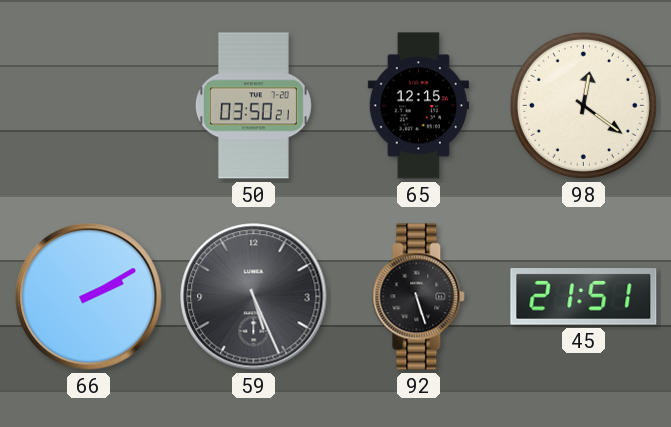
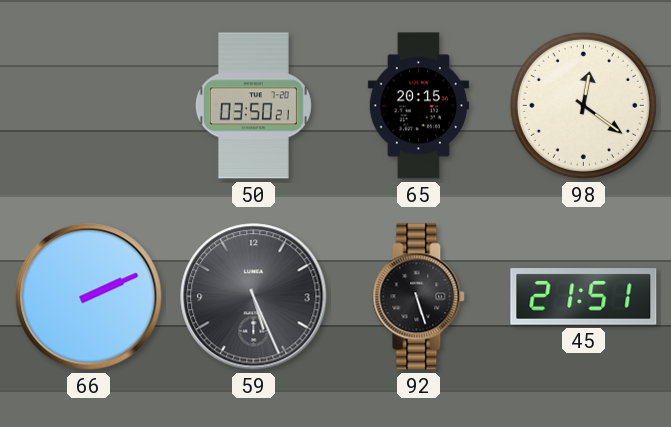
65: 12:15 -> 20:15
66: 2:10 -> 2:11
